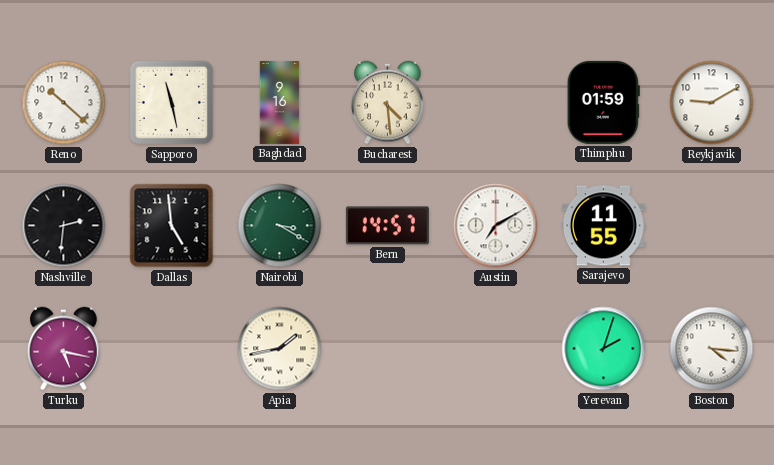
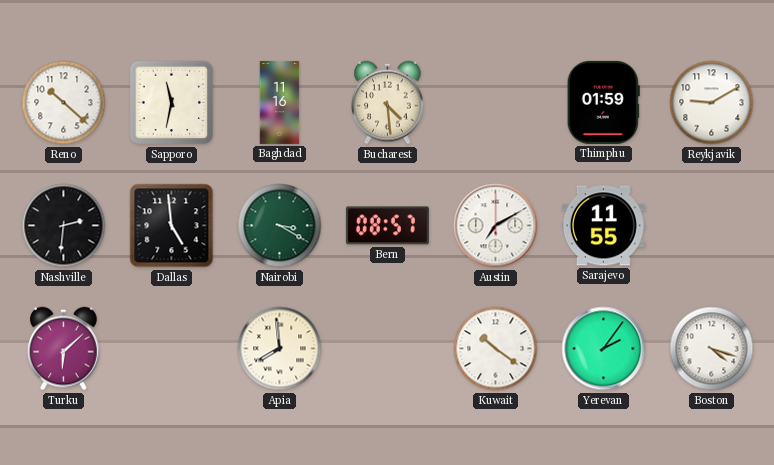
Sapporo: 11:28 -> 11:32
Baghdad: 9:16 -> 11:16
Bern: 14:57 -> 08:57
Turku: 5:17 -> 6:08
Apia: 1:43 -> 7:59
Kuwait: none -> 10:21
Yerevan: 2:03 -> 2:06
Boston: 4:16 -> 4:18
